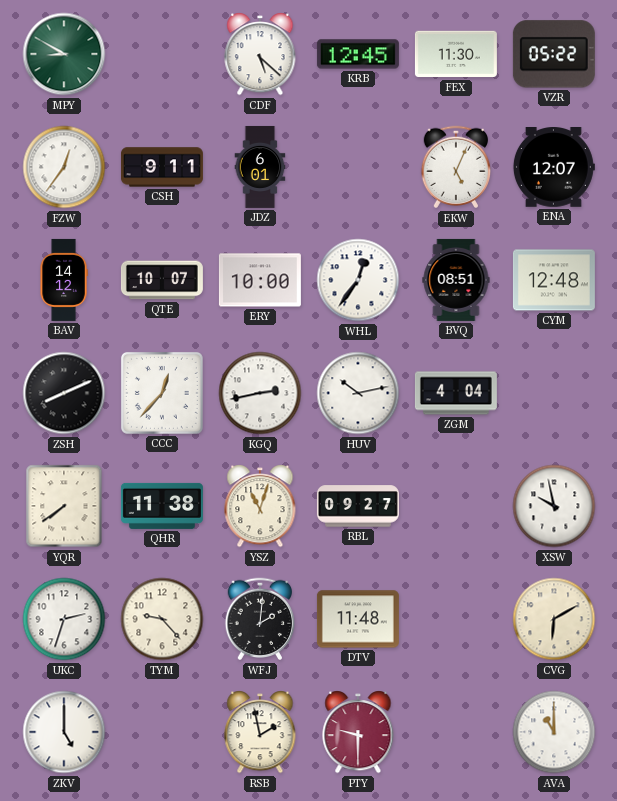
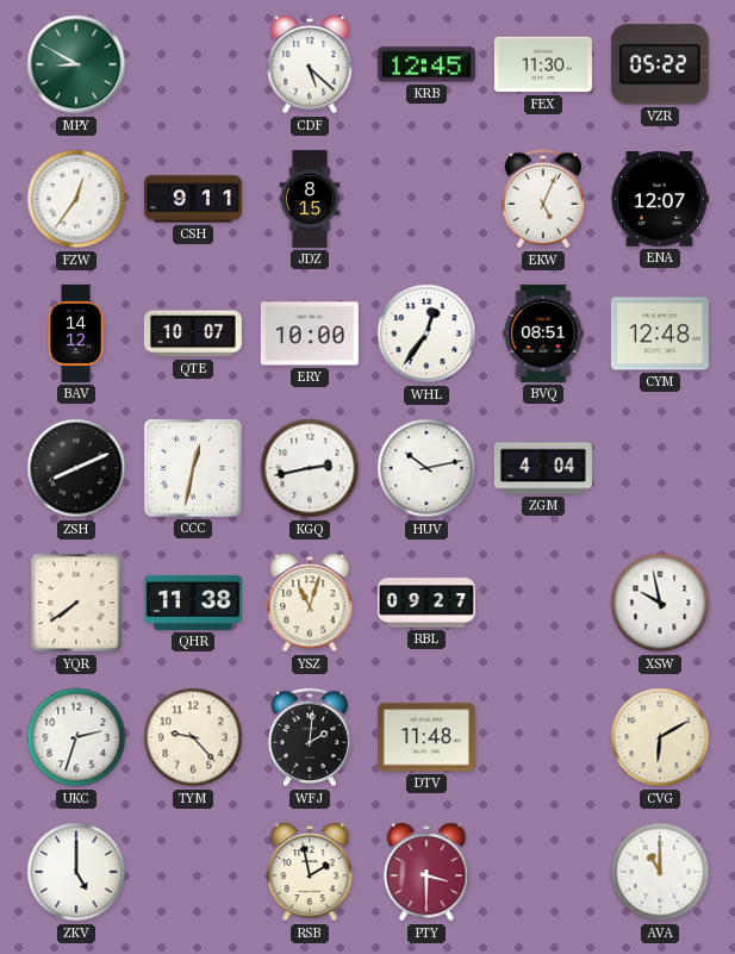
JDZ: 6:01 -> 8:15
CCC: 12:37 -> 12:32
PTY: 9:30 -> 3:30
